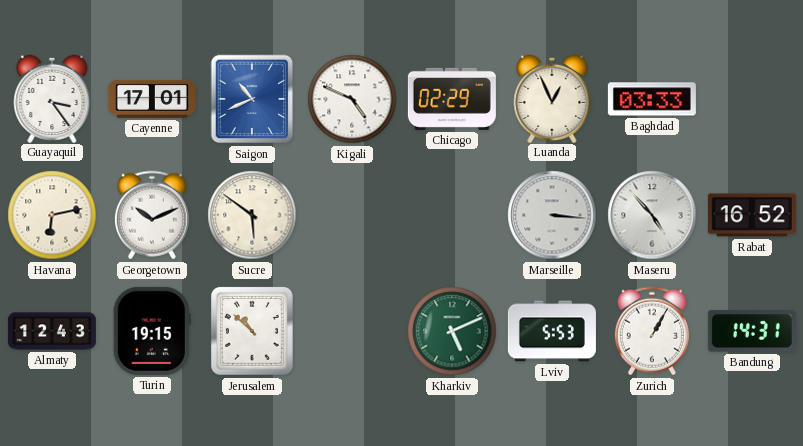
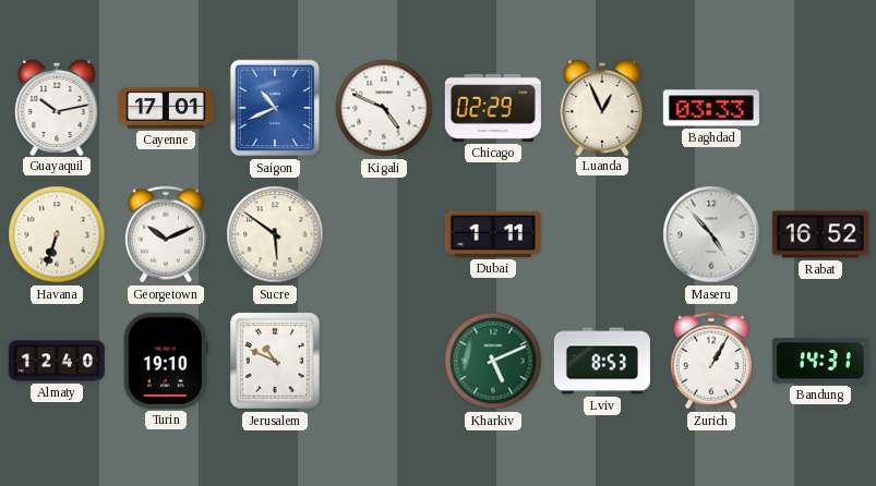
Guayaquil: 3:24 -> 10:13
Havana: 6:13 -> 6:33
Dubai: none -> 1:11
Marseille: 3:16 -> none
Almaty: 12:43 -> 12:40
Turin: 19:15 -> 19:10
Jerusalem: 10:52 -> 10:49
Lviv: 5:53 -> 8:53
